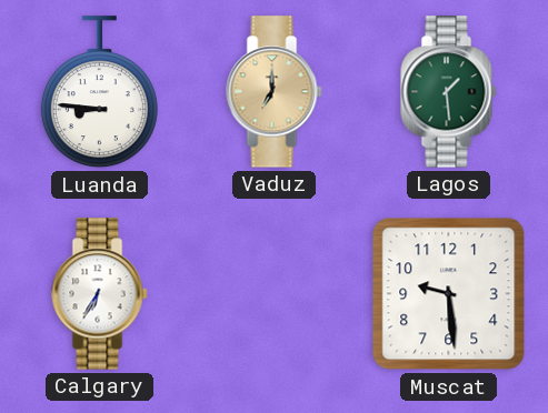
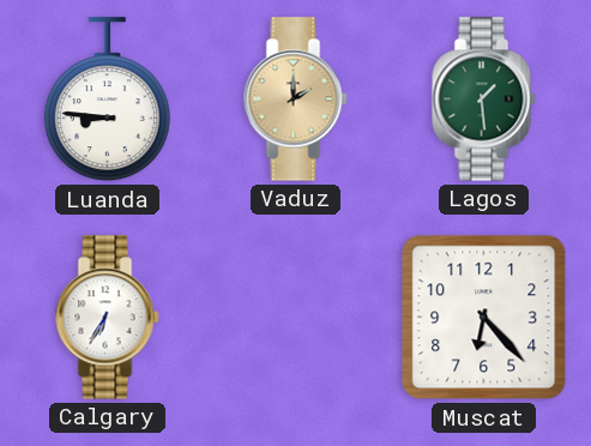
Vaduz: 7:00 -> 2:00
Muscat: 9:29 -> 6:23
